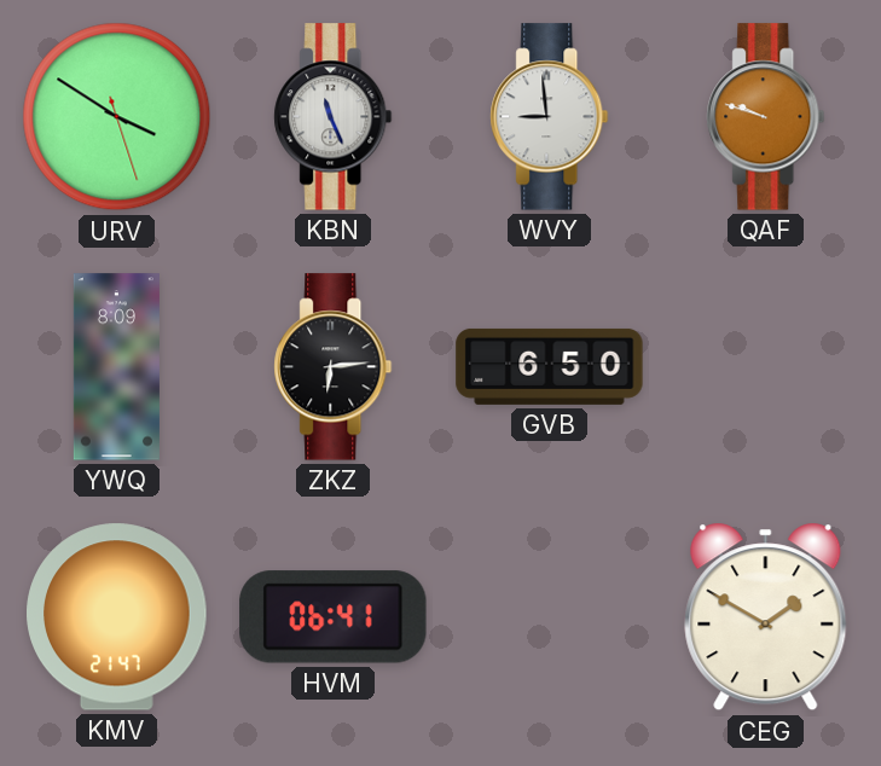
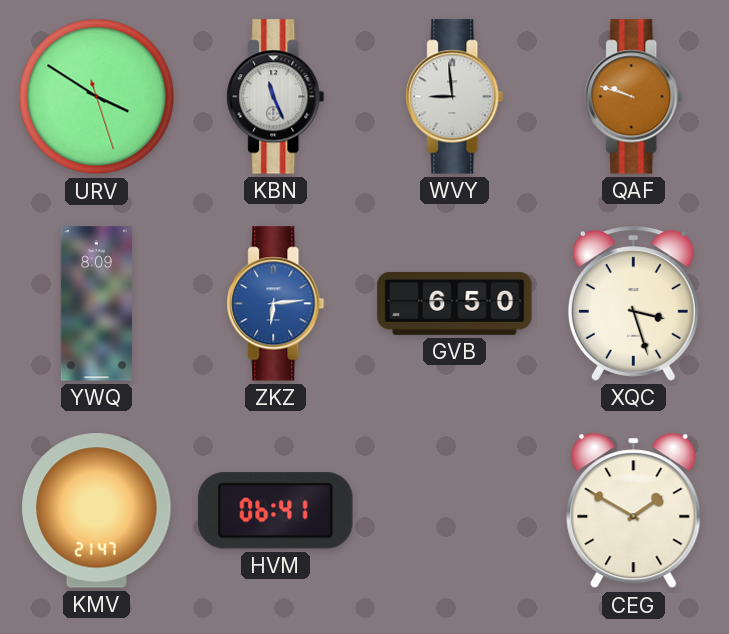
ZKZ dial: black -> blue
XQC: none -> 3:27
